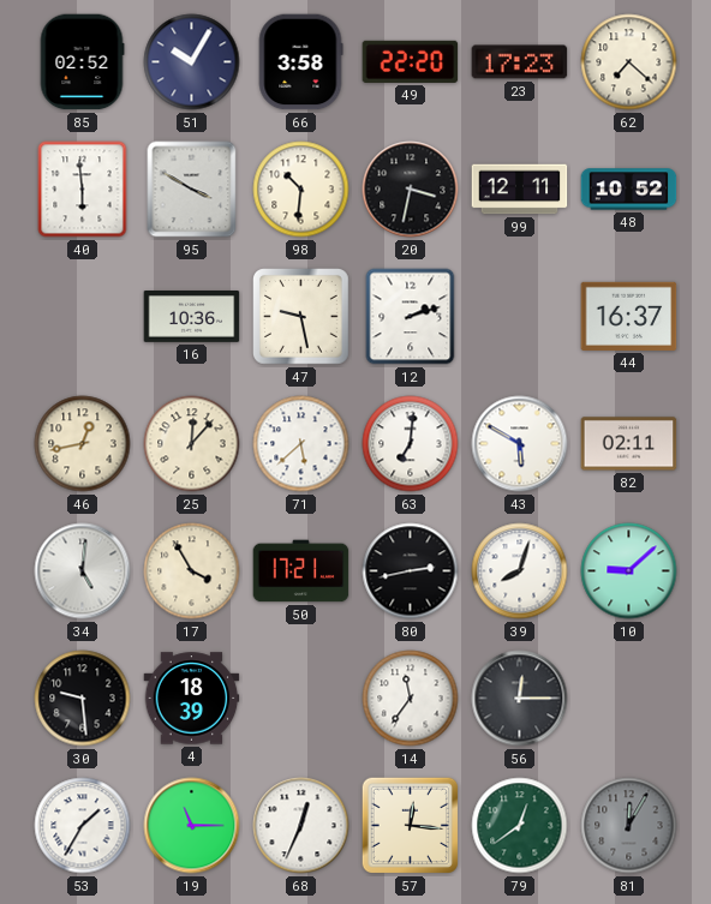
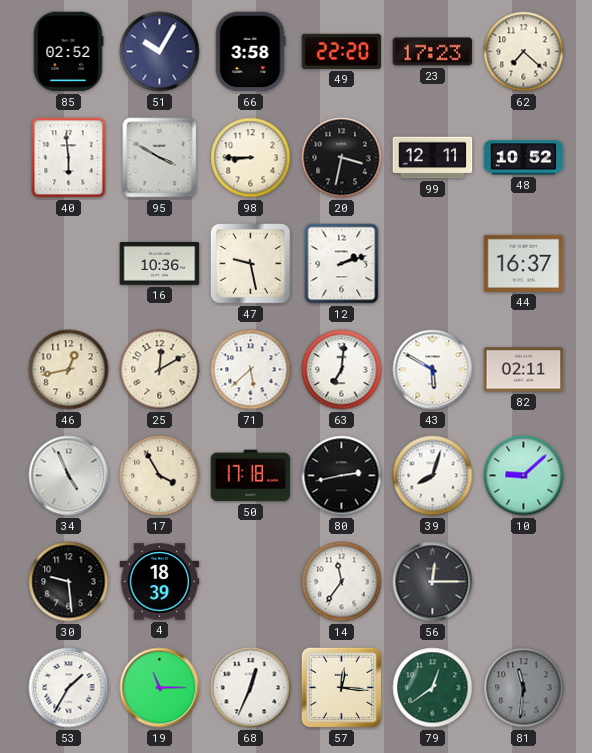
98: 10:31 -> 8:45
25: 12:07 -> 12:10
34: 5:01 -> 4:56
50: 17:21 -> 17:18
81: 12:05 -> 11:31
